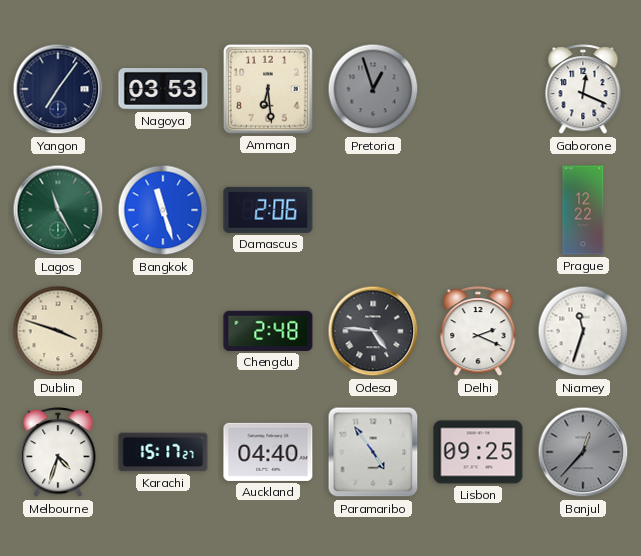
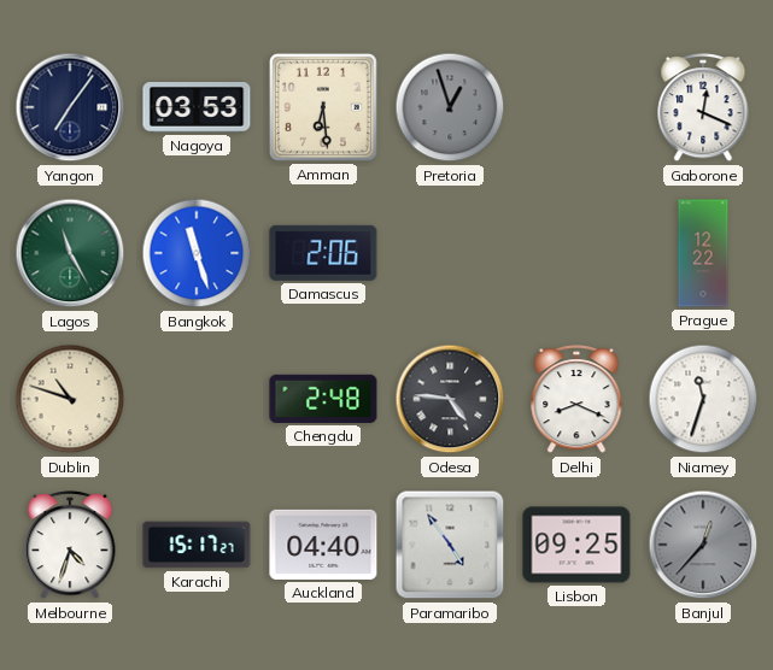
Dublin: 3:48 -> 10:48
Delhi: 2:19 -> 8:19
